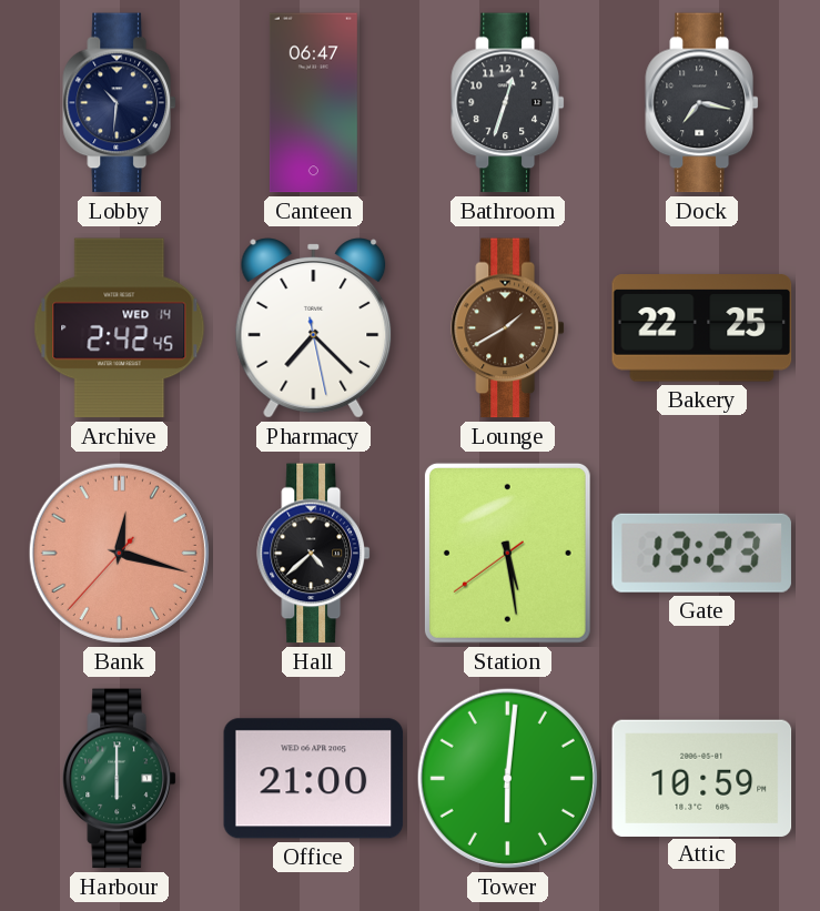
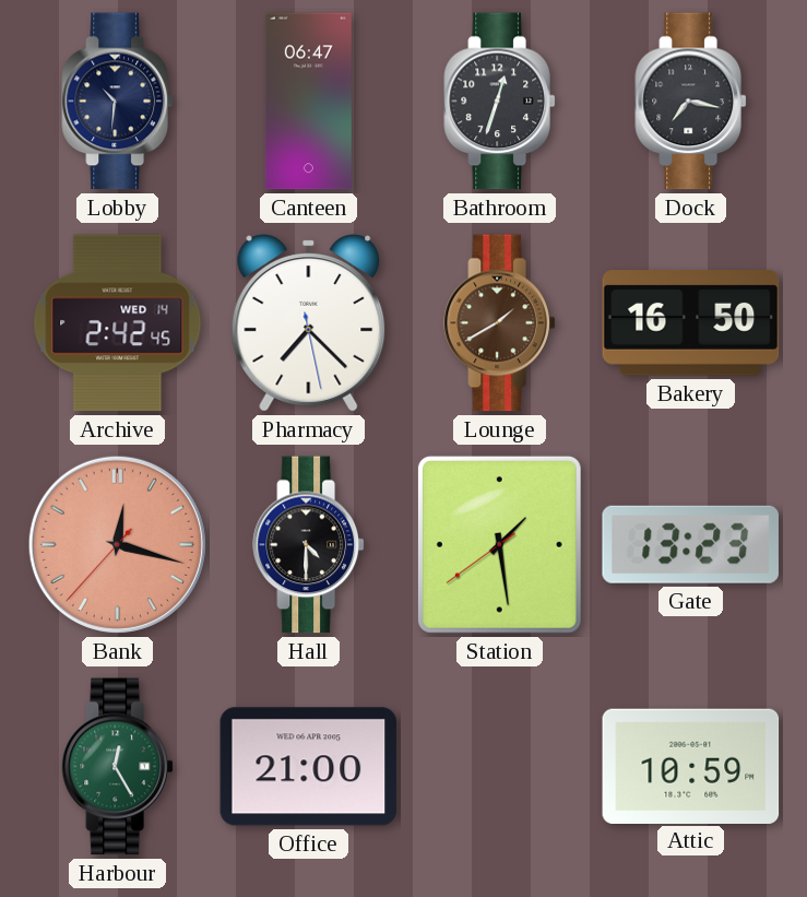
Bakery: 22:25 -> 16:50
Hall: 4:38 -> 4:30
Station: 5:28 -> 1:28
Harbour: 6:00 -> 12:25
Tower: 6:01 -> none
